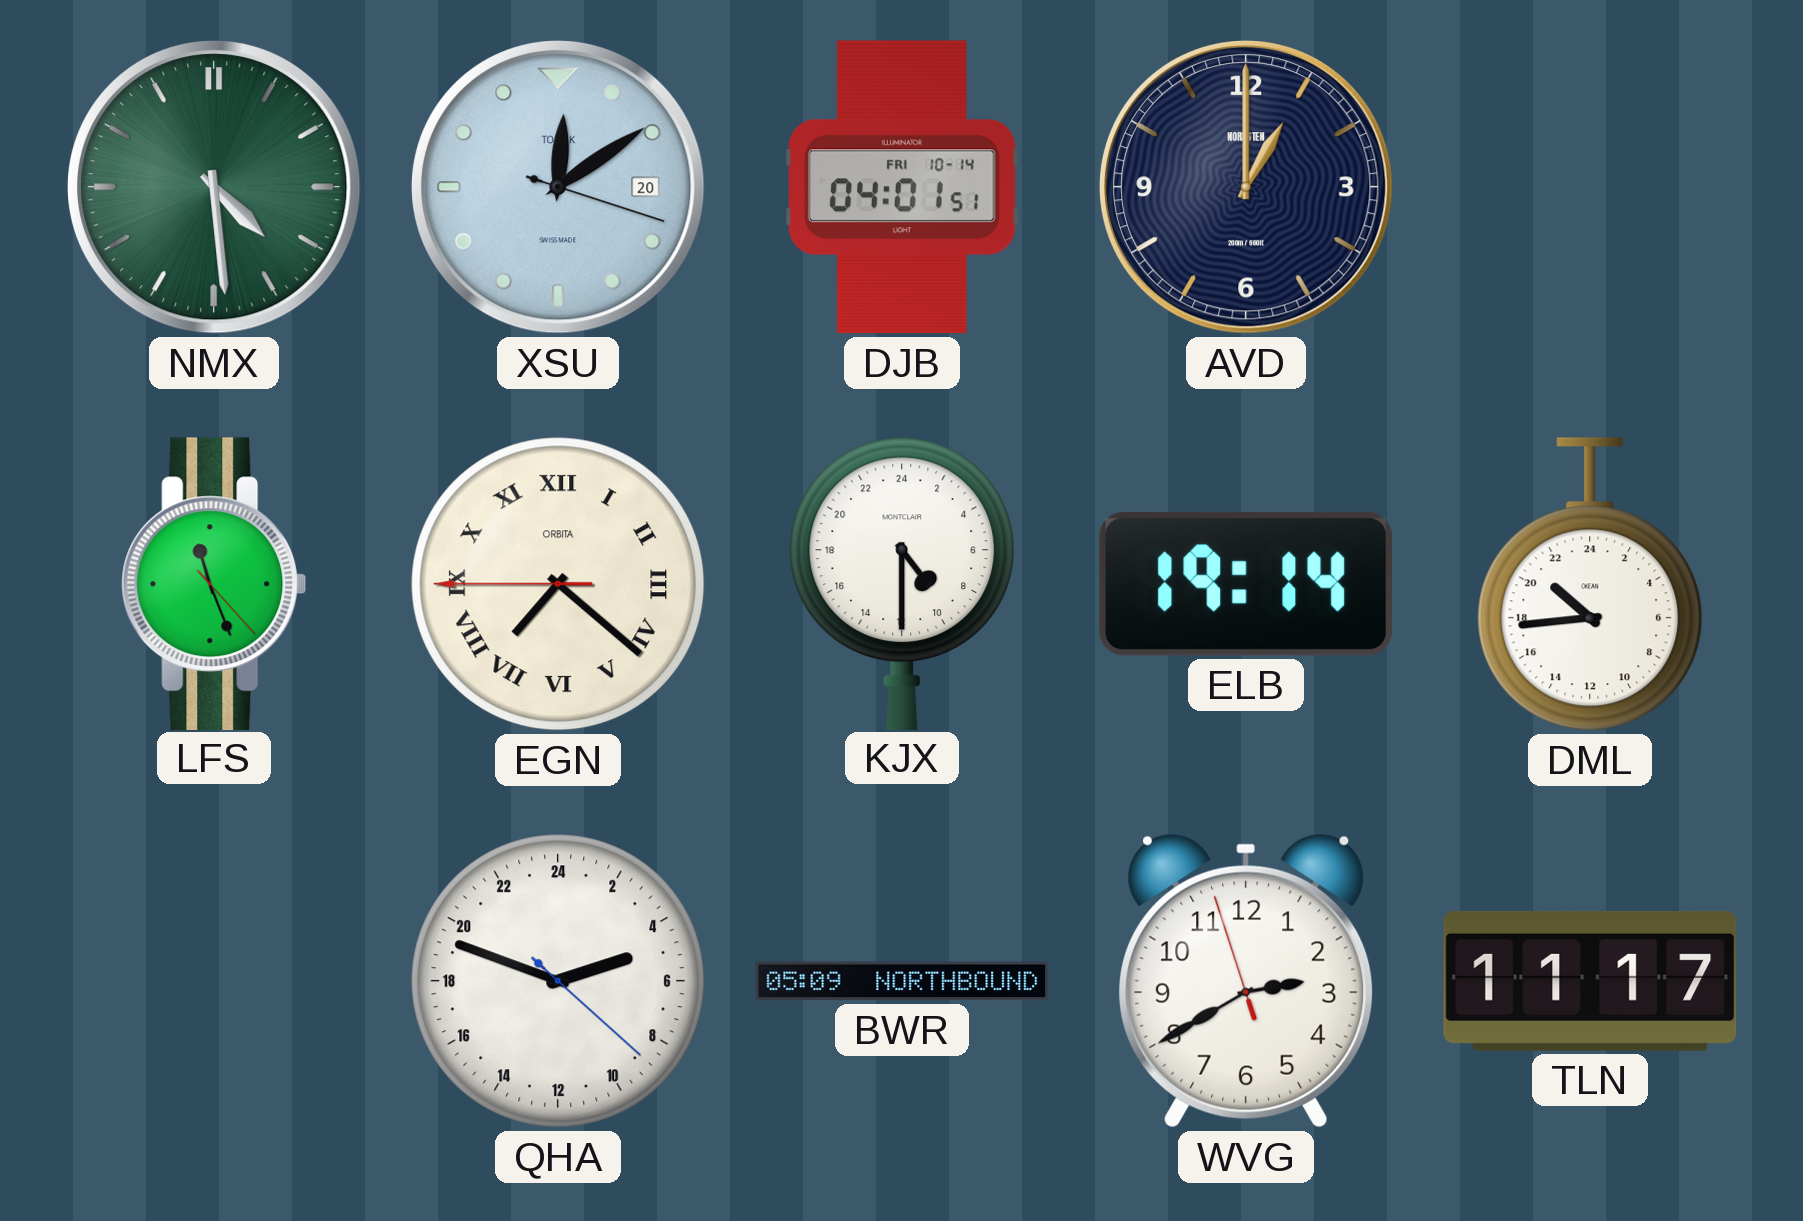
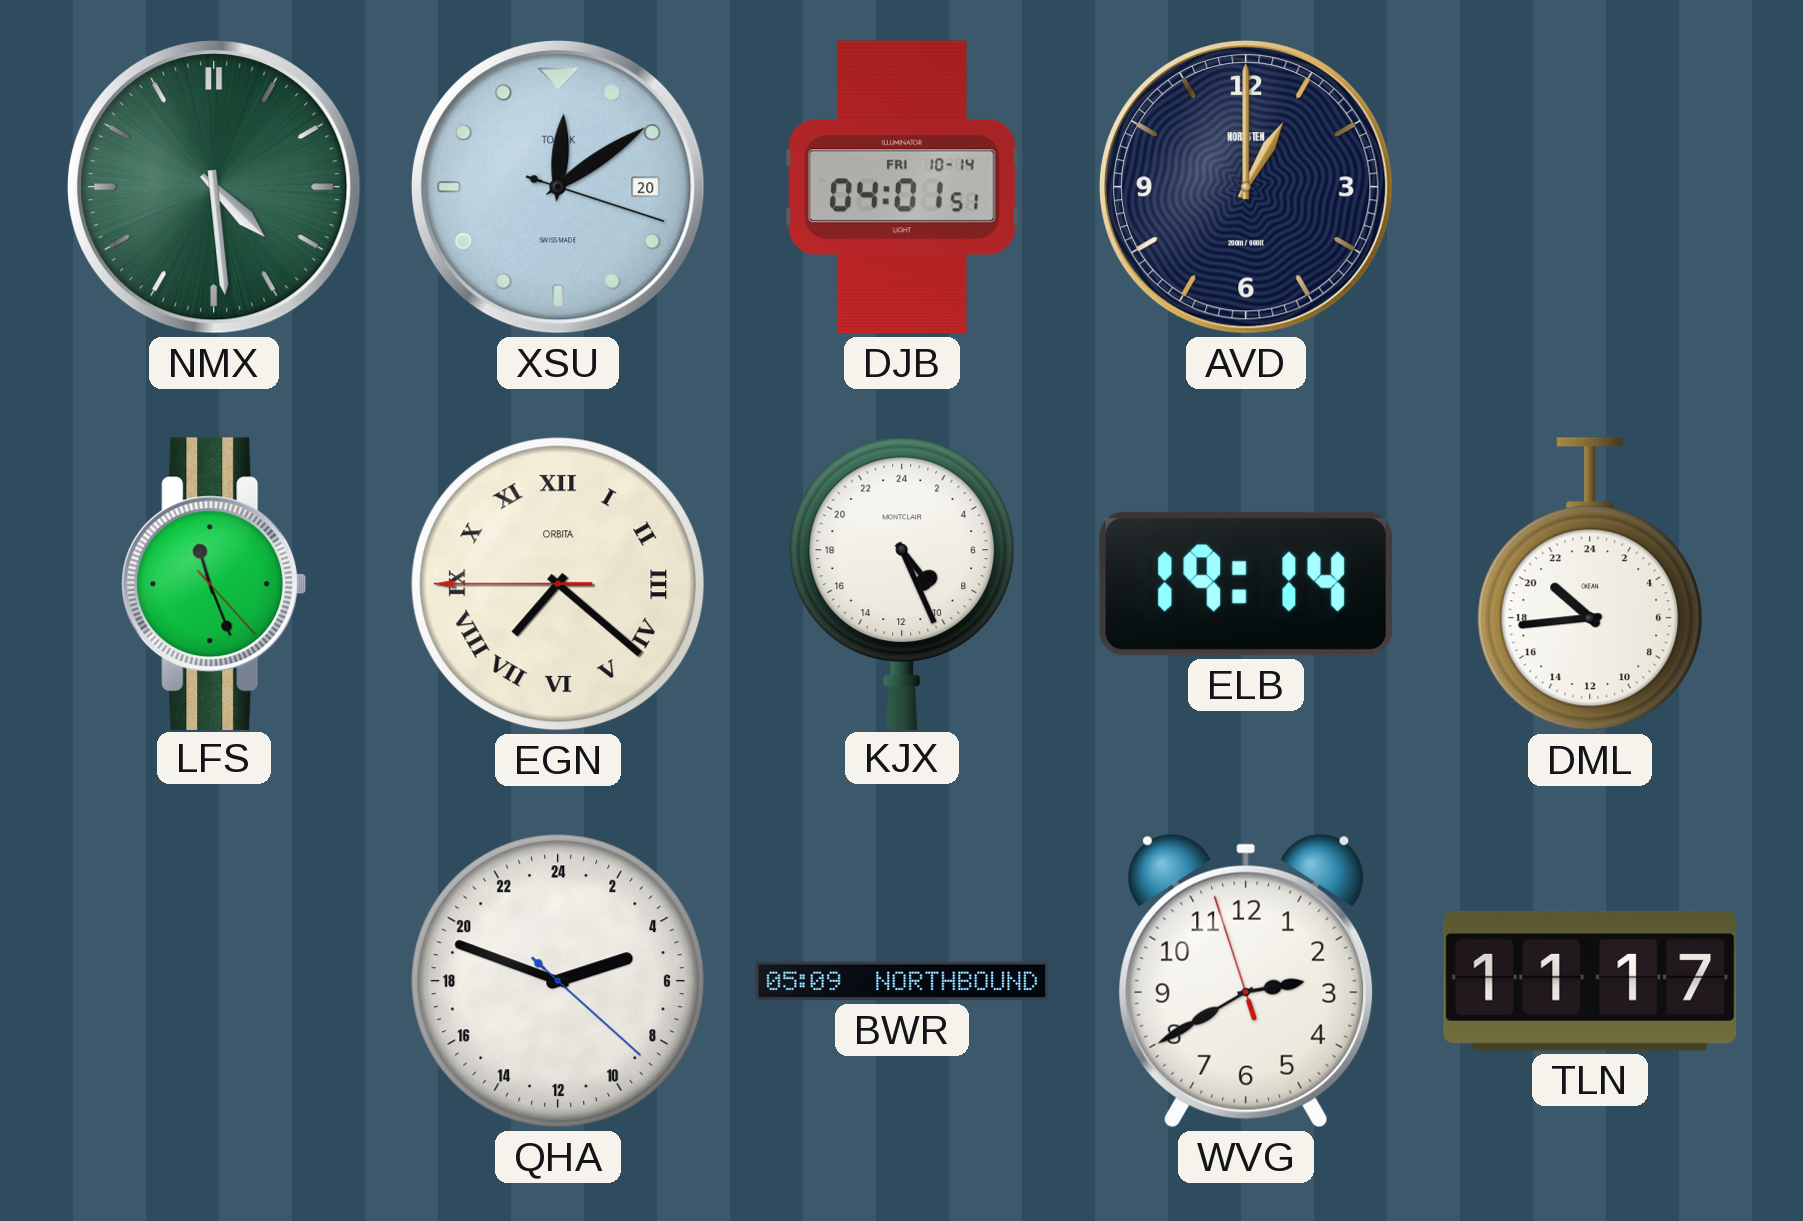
KJX: 9:30 -> 9:26
